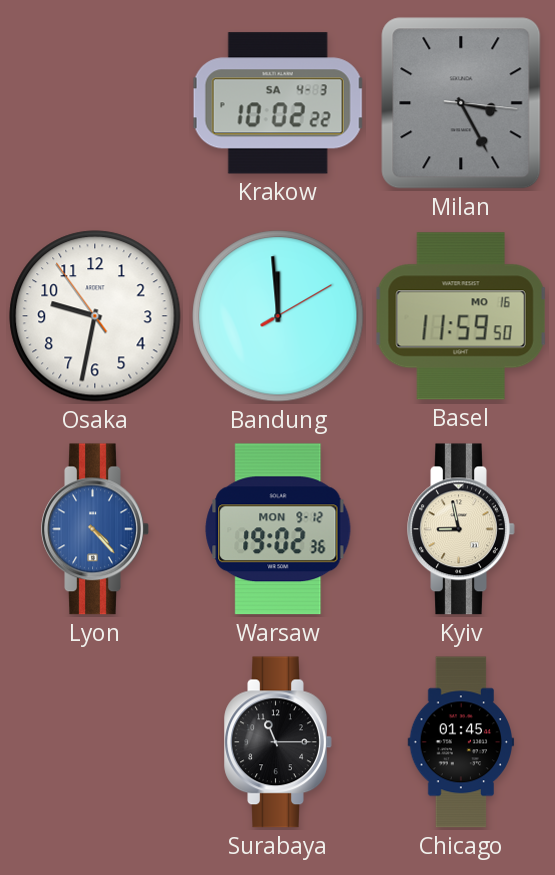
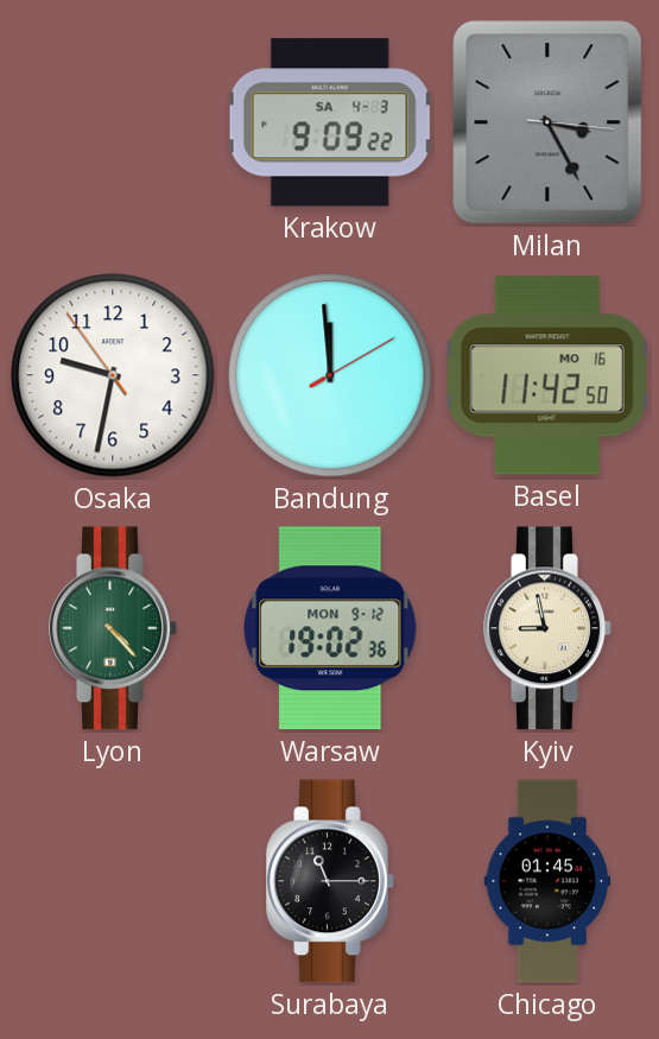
Krakow: 10:02 -> 9:09
Basel: 11:59 -> 11:42
Lyon dial: blue -> green
